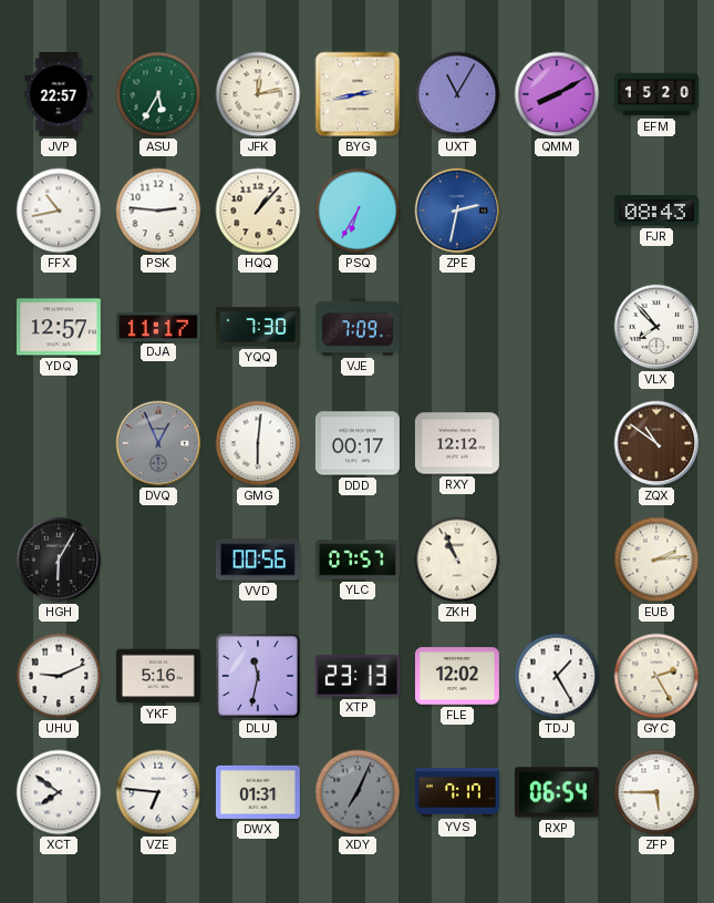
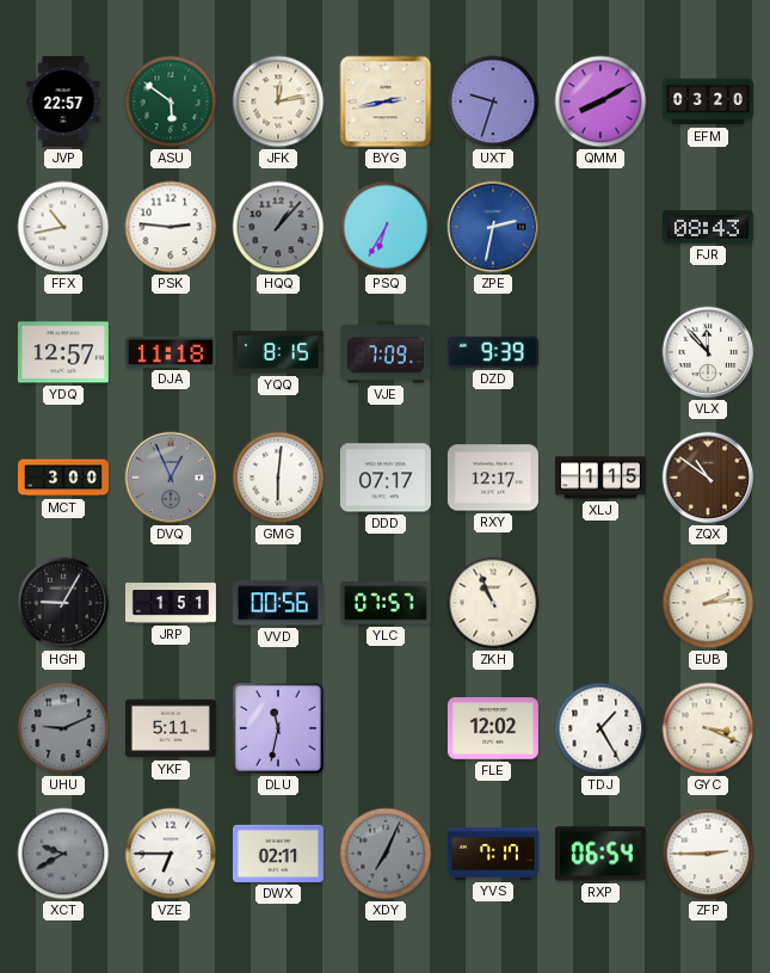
ASU: 5:35 -> 5:51
UXT: 11:05 -> 9:33
EFM: 15:20 -> 03:20
HQQ dial: cream -> grey
DJA: 11:17 -> 11:18
YQQ: 7:30 -> 8:15
DZD: none -> 9:39
VLX: 7:53 -> 11:53
MCT: none -> 3:00
DDD: 00:17 -> 07:17
RXY: 12:12 -> 12:17
XLJ: none -> 1:15
HGH: 6:05 -> 9:05
JRP: none -> 1:51
UHU dial: white -> grey
YKF: 5:16 -> 5:11
XTP: 23:13 -> none
GYC: 2:25 -> 3:19
XCT: 7:51 -> 9:40
XCT dial: white -> grey
VZE: 6:46 -> 6:45
DWX: 01:31 -> 02:11
ZFP: 5:45 -> 2:45
